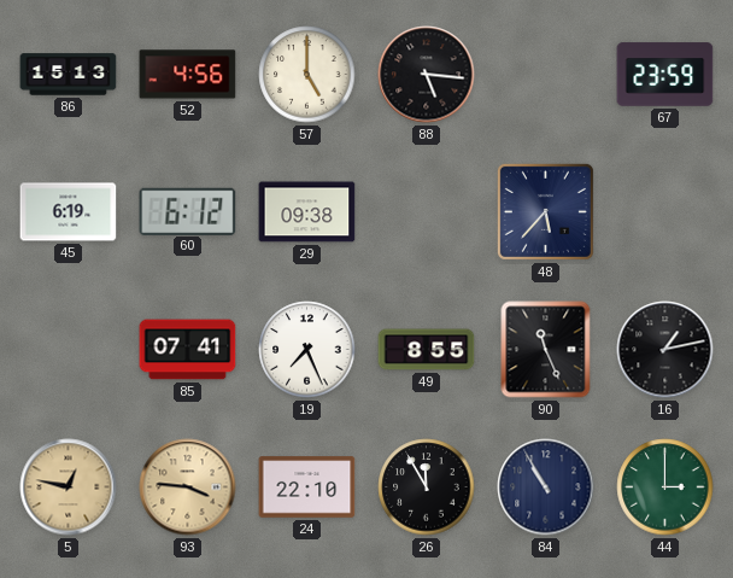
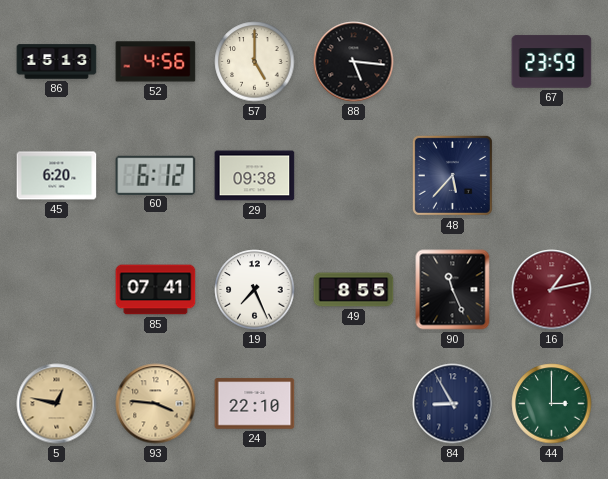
45: 6:19 -> 6:20
16 dial: black -> burgundy
26: 11:55 -> none
84: 10:55 -> 8:55
